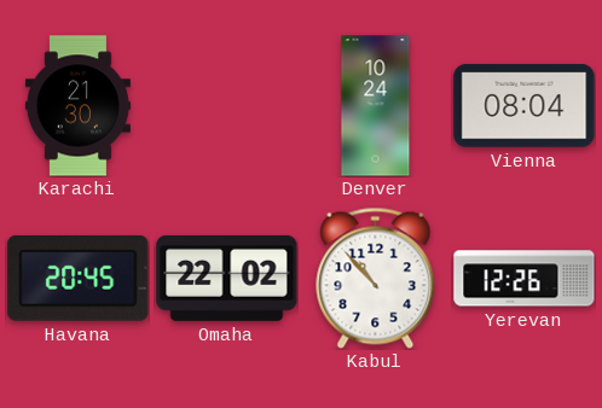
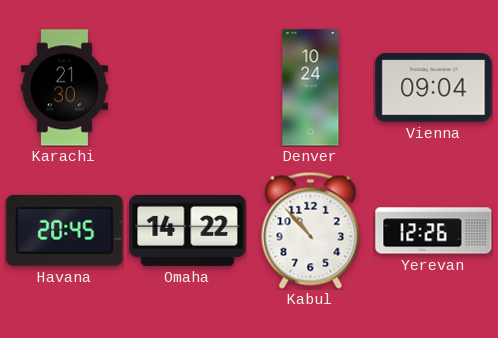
Vienna: 08:04 -> 09:04
Omaha: 22:02 -> 14:22
